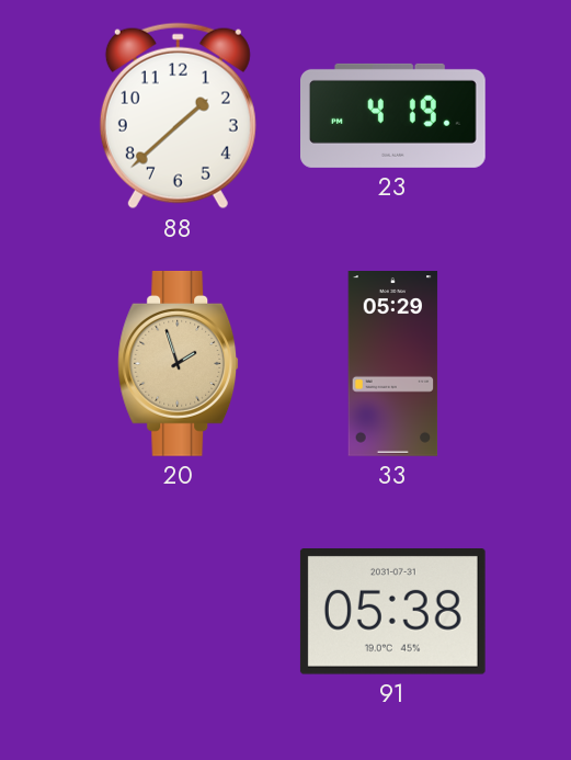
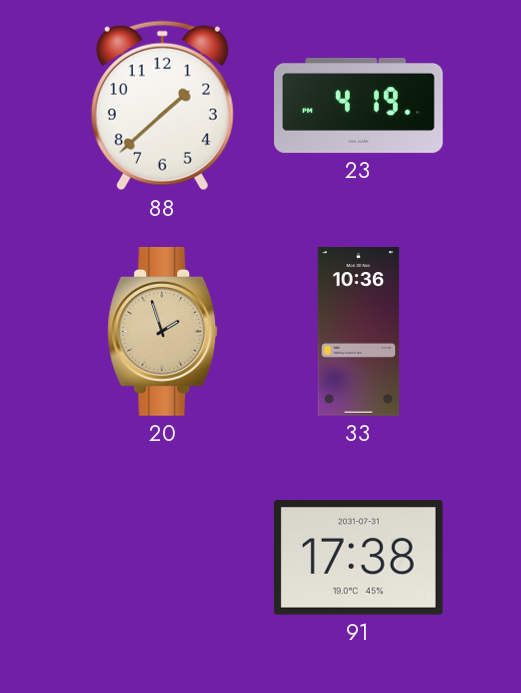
33: 05:29 -> 10:36
91: 05:38 -> 17:38
